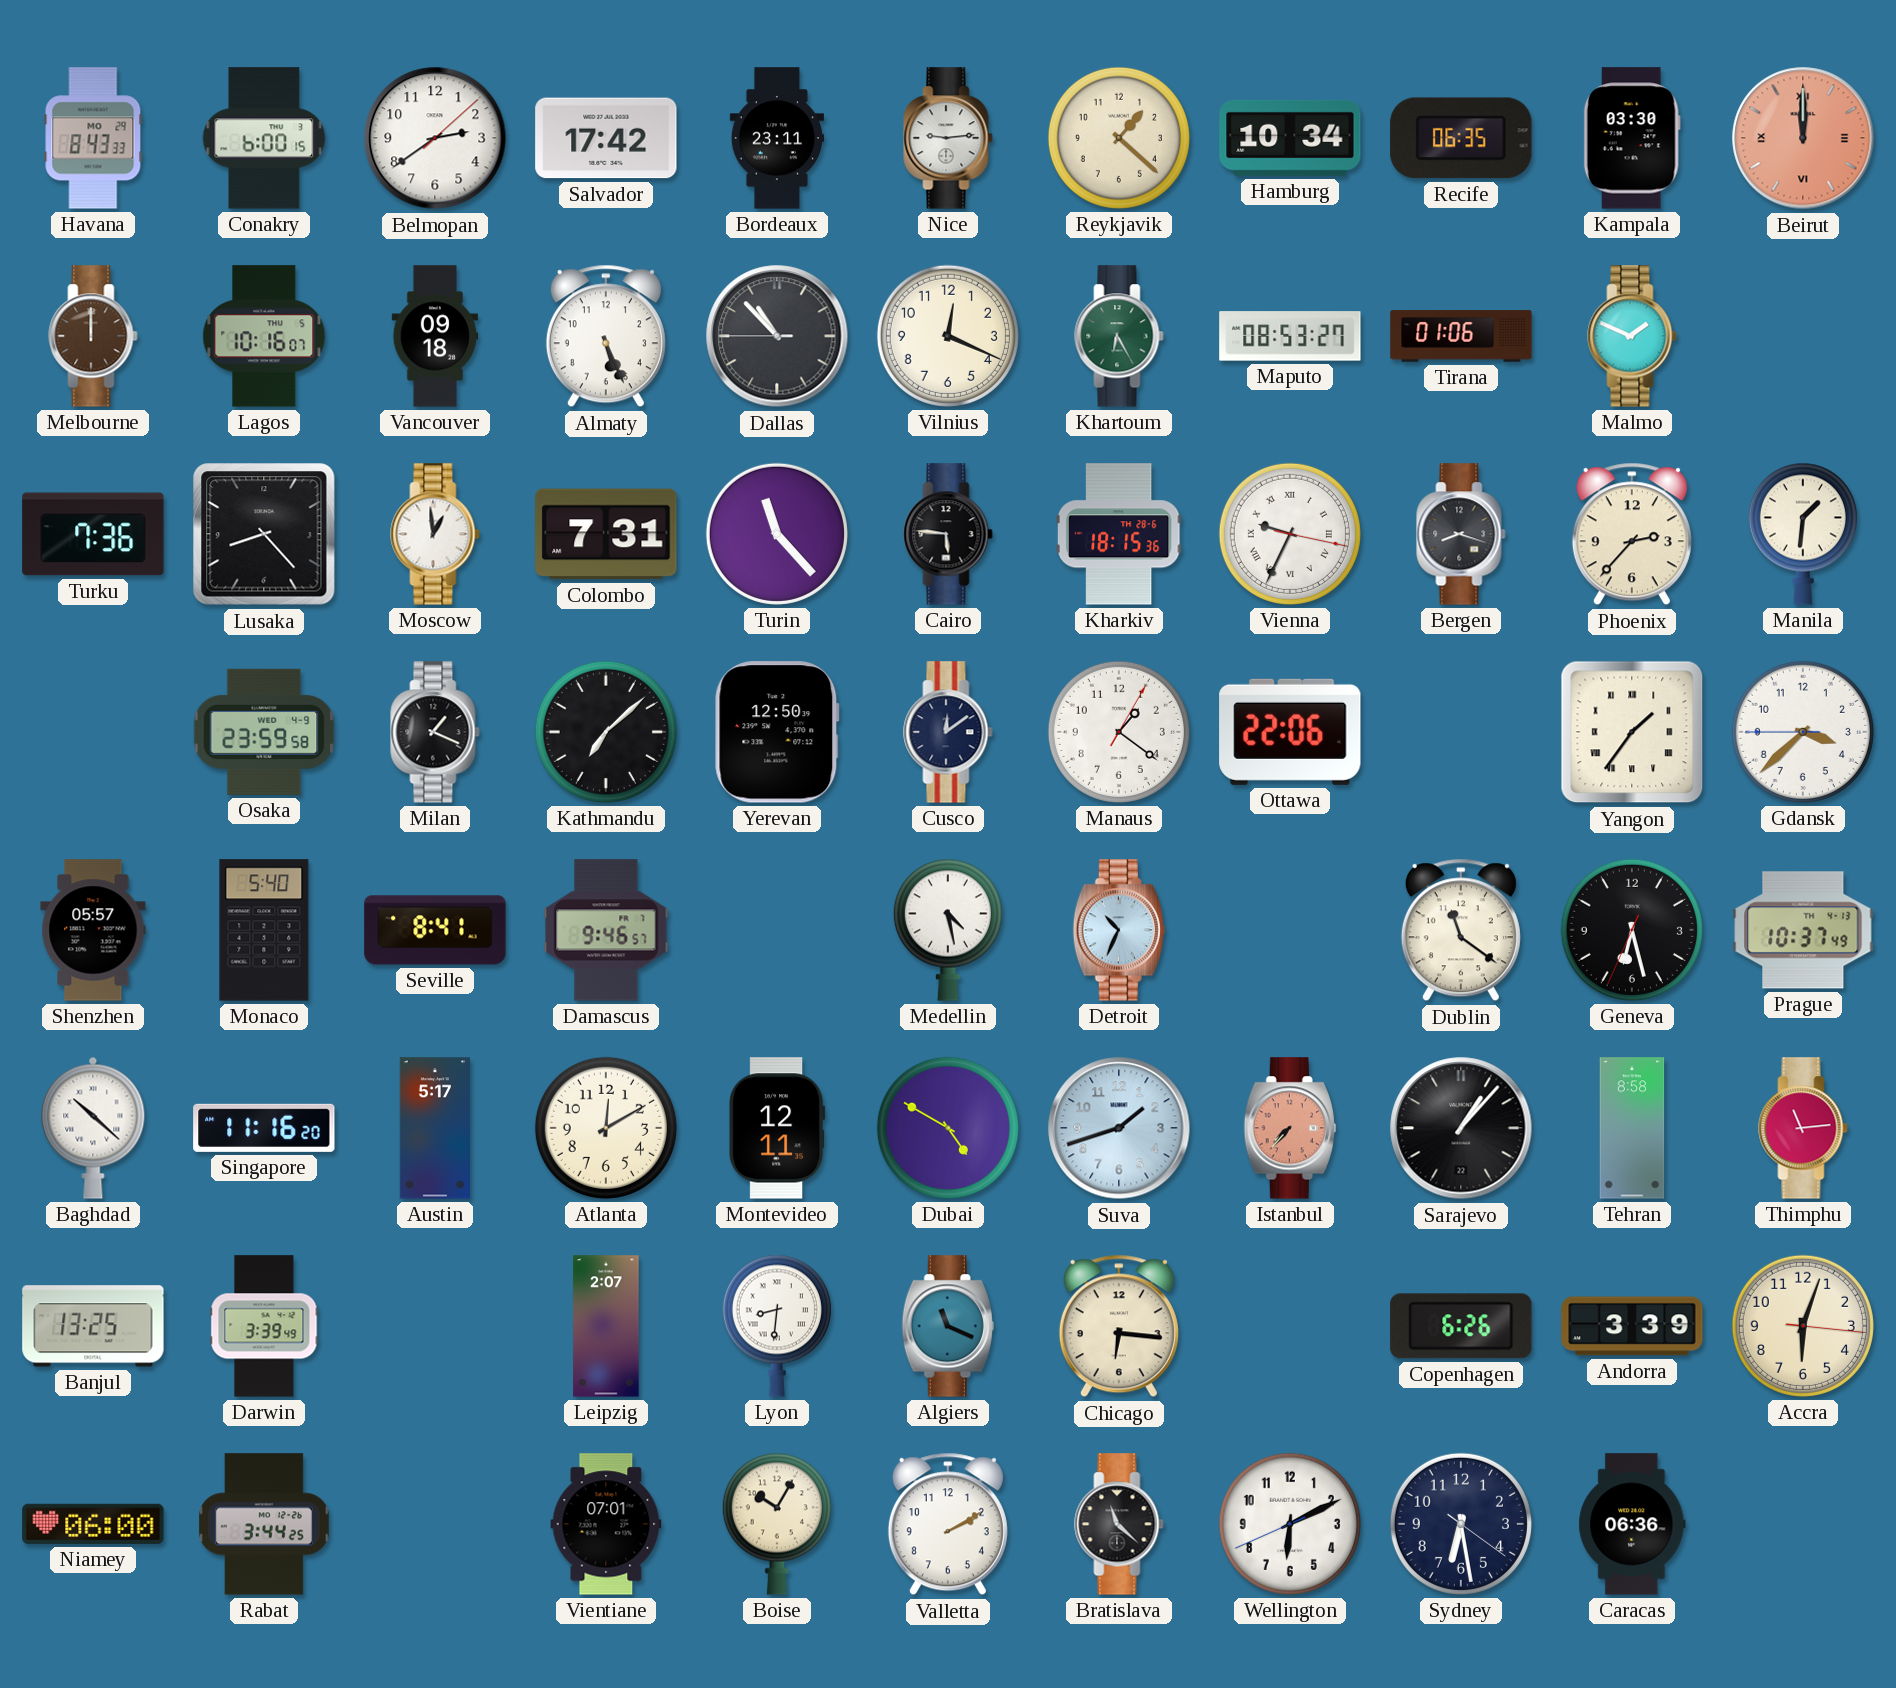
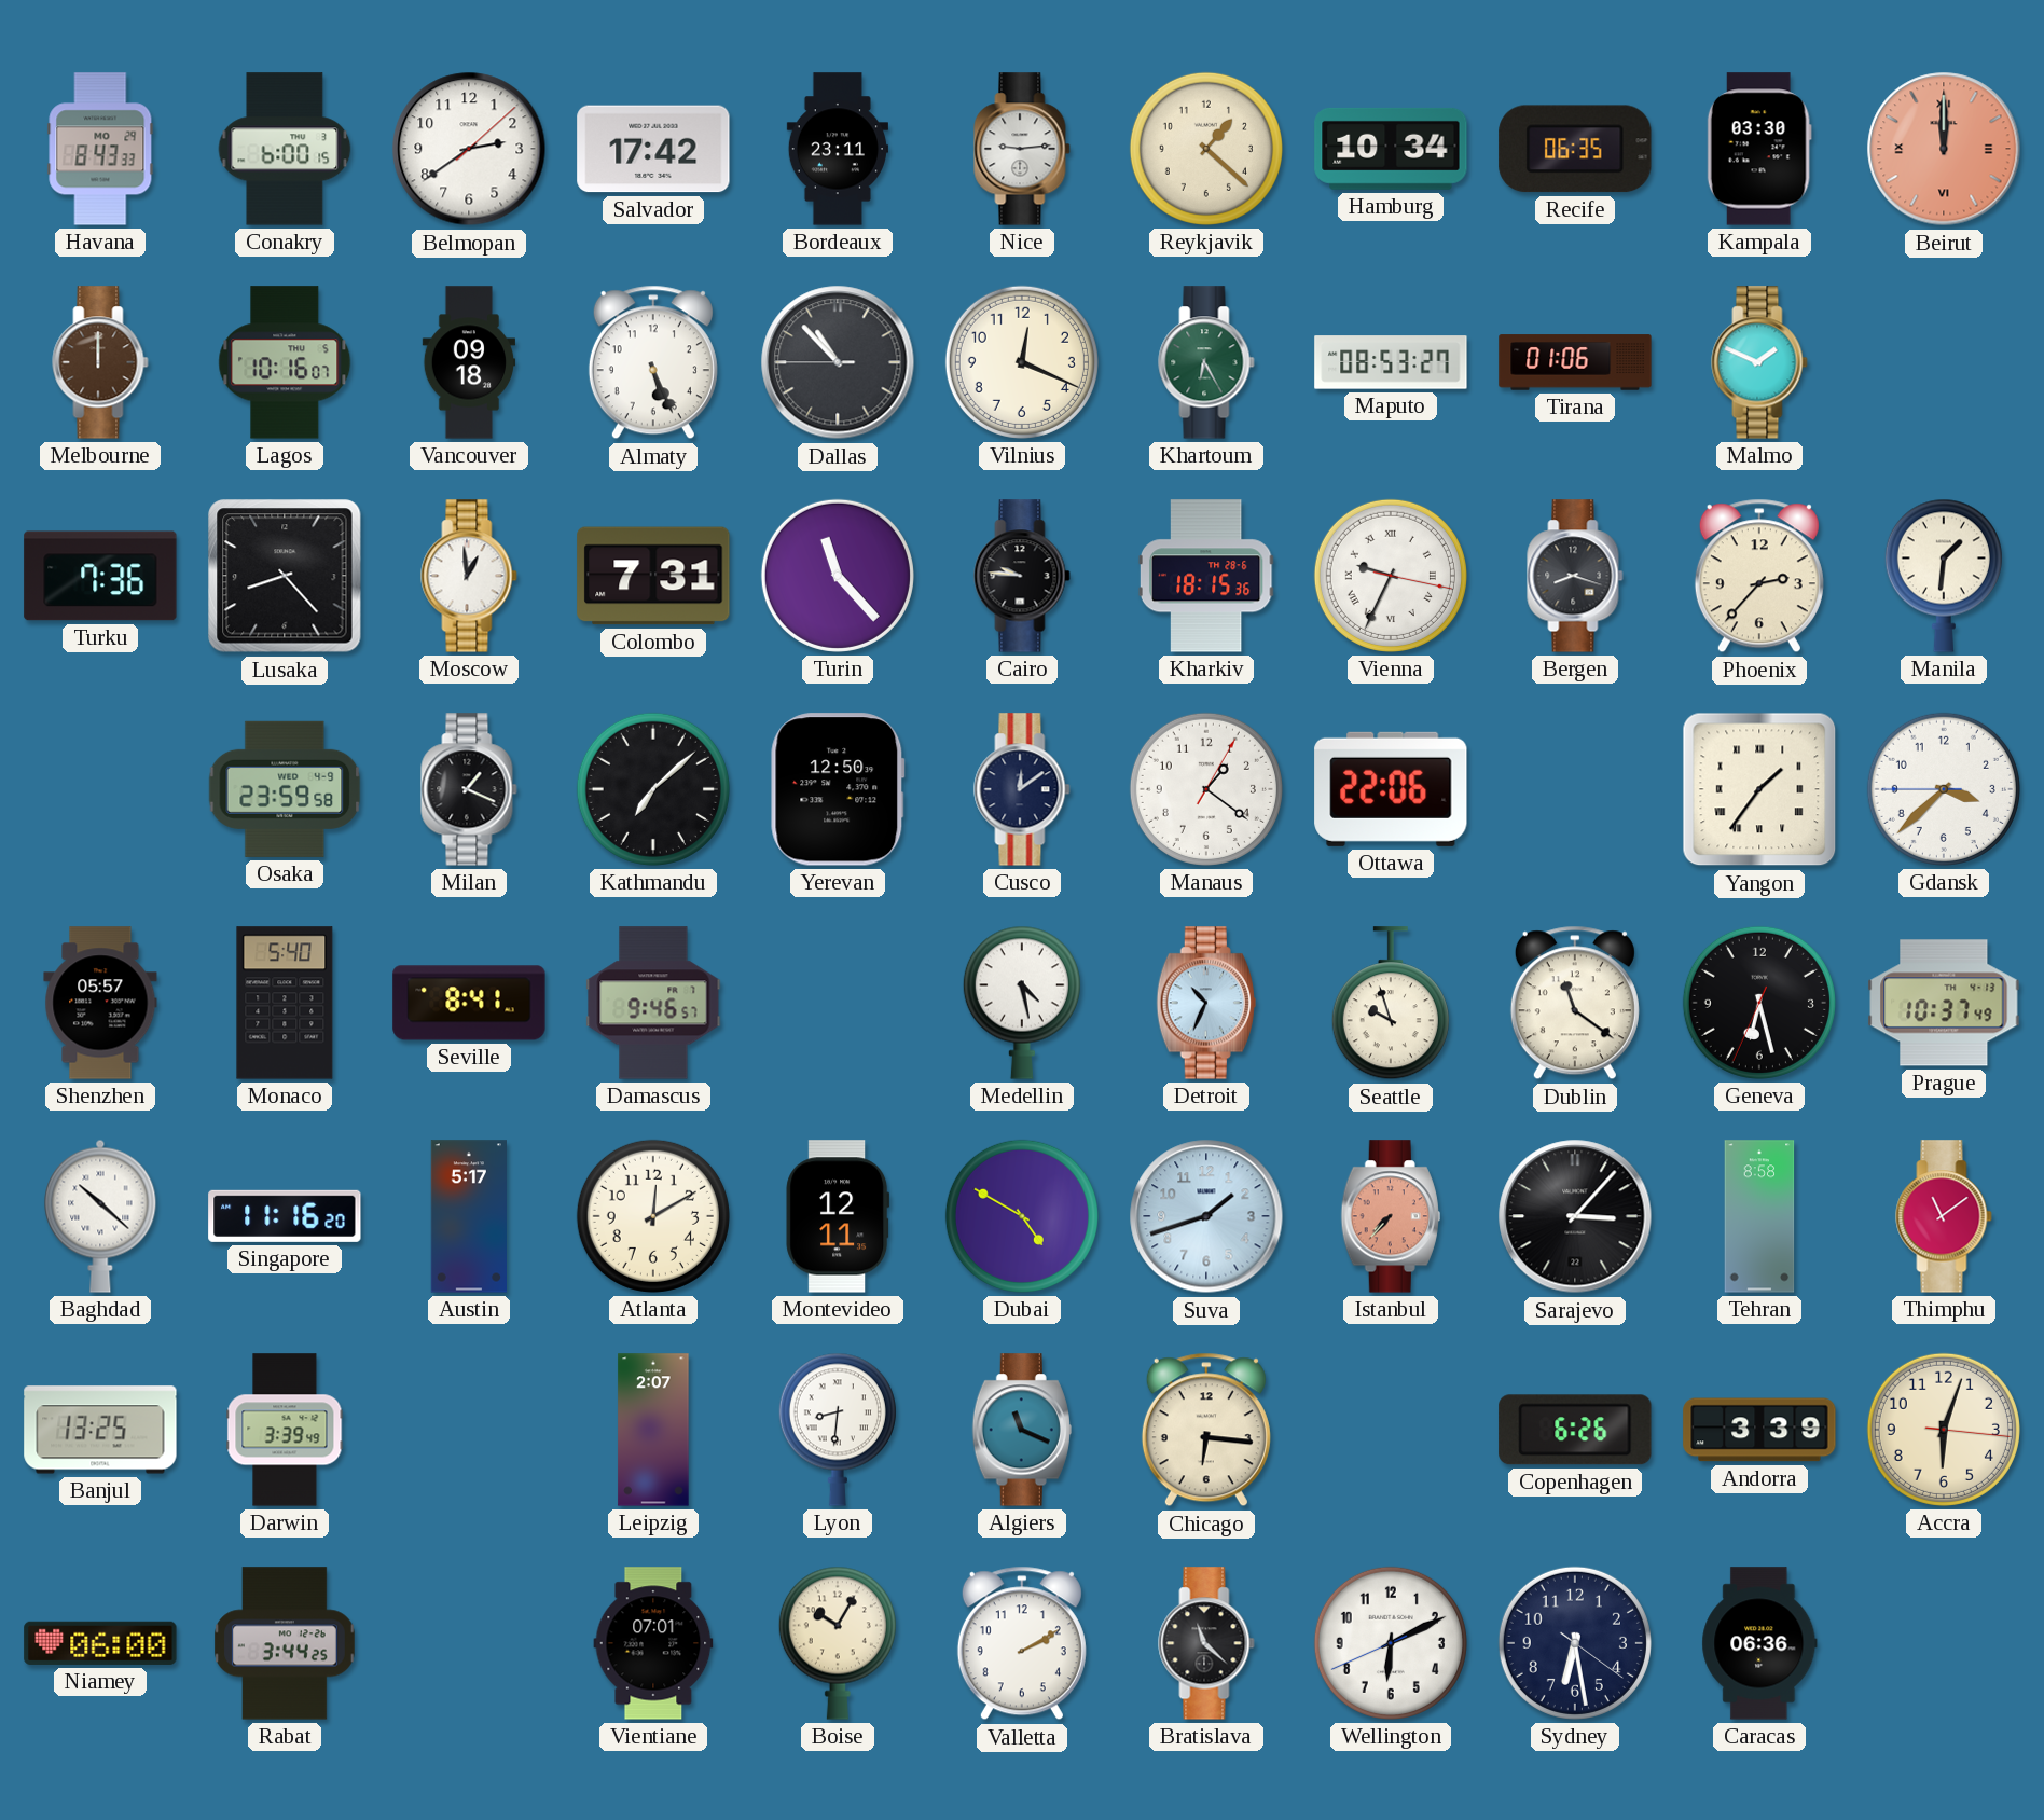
Cairo: 5:46 -> 9:46
Seattle: none -> 9:57
Sarajevo: 1:07 -> 3:07
Thimphu: 11:14 -> 11:09
